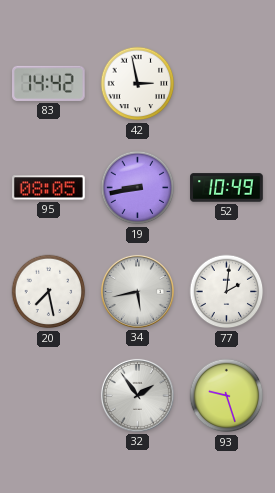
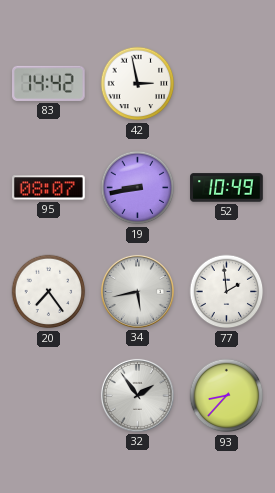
95: 08:05 -> 08:07
20: 7:28 -> 7:24
77: 2:01 -> 1:59
93: 9:27 -> 8:37
